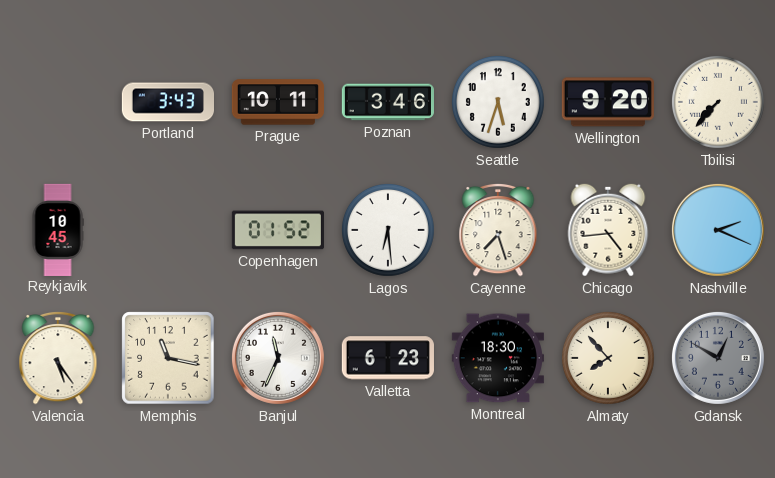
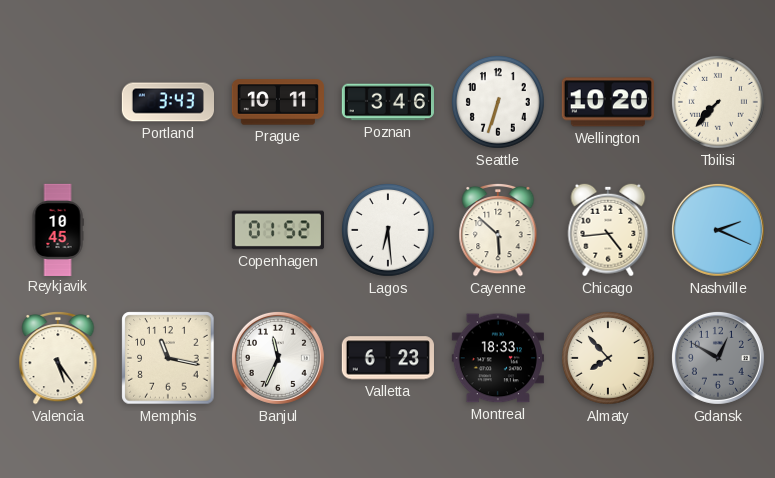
Seattle: 5:33 -> 6:33
Wellington: 9:20 -> 10:20
Cayenne: 7:27 -> 5:52
Montreal: 18:30 -> 18:33
